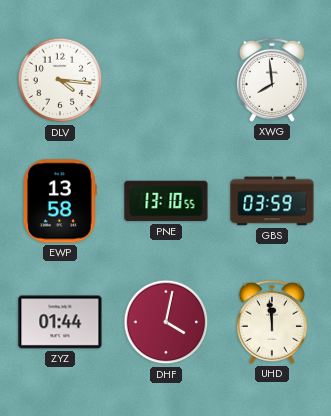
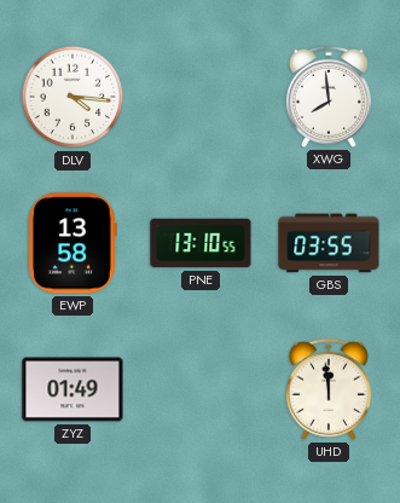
GBS: 03:59 -> 03:55
ZYZ: 01:44 -> 01:49
DHF: 4:02 -> none
